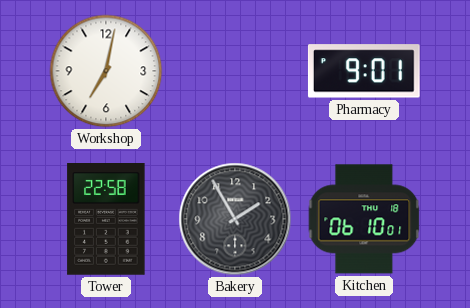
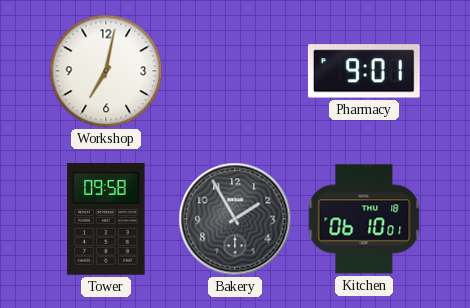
Tower: 22:58 -> 09:58
